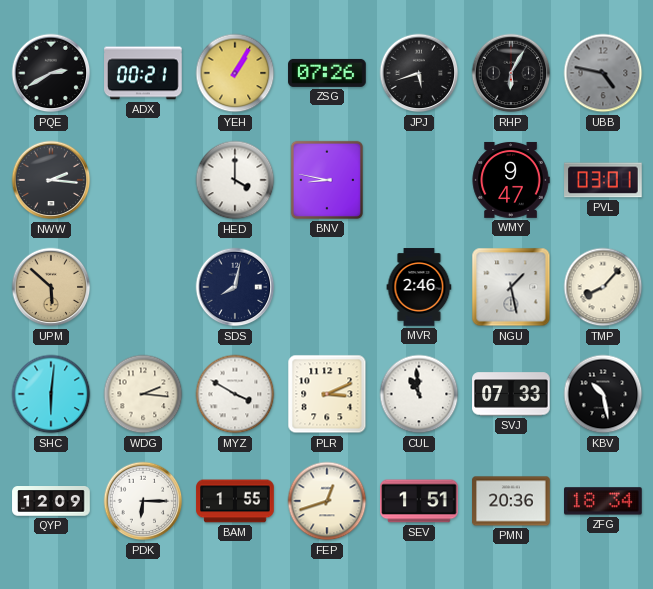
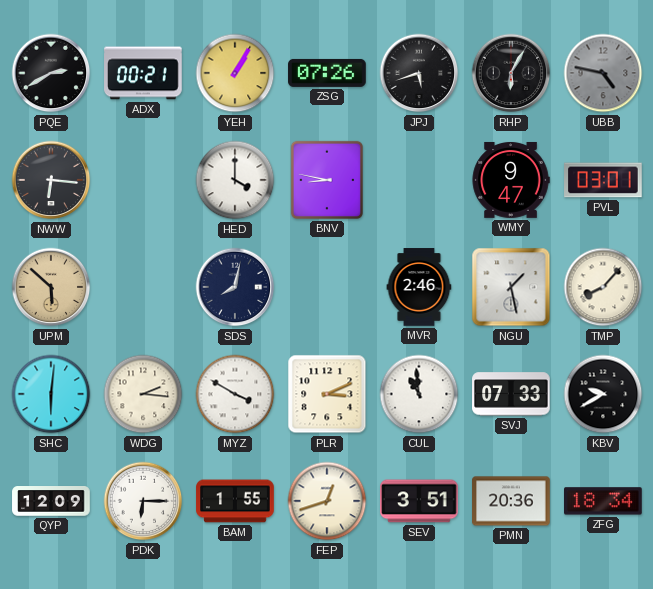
NWW: 2:16 -> 6:16
KBV: 10:28 -> 9:40
SEV: 1:51 -> 3:51
